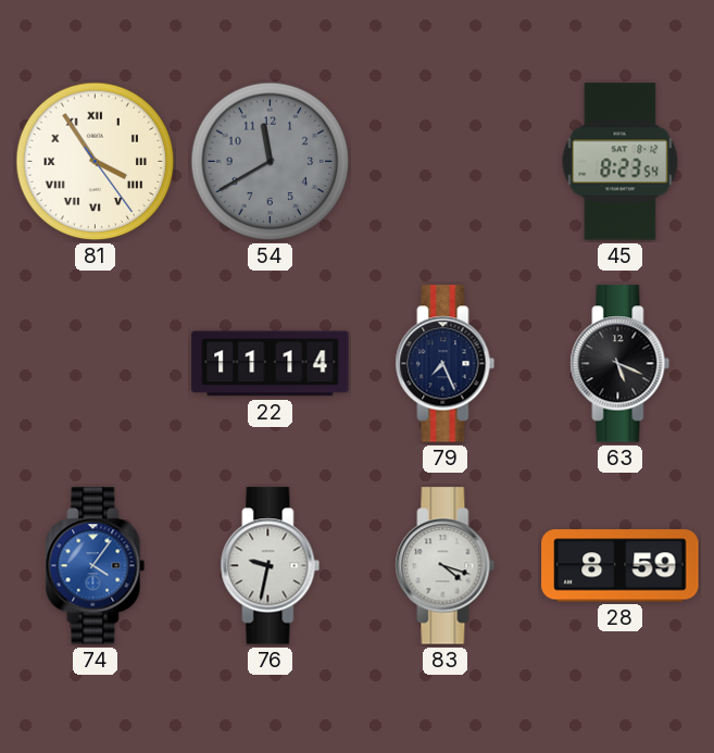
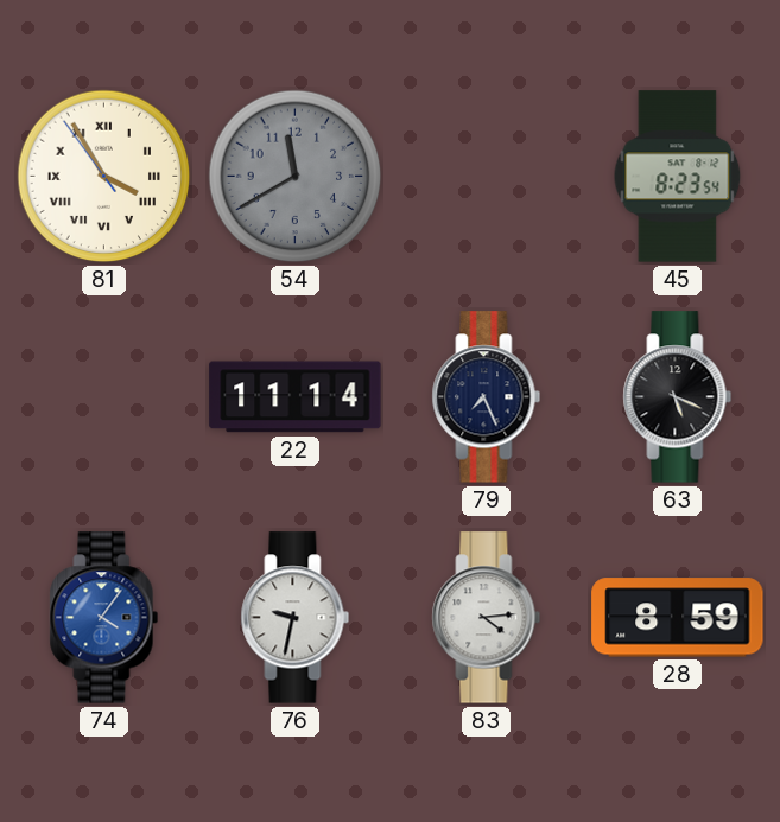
81: 3:54:24 -> 3:54:54
83: 4:18 -> 4:14
